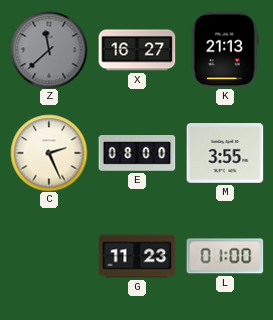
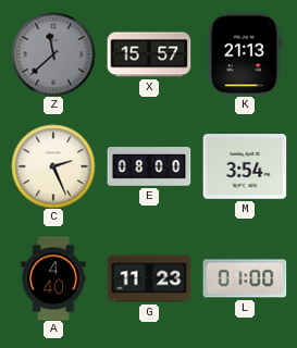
X: 16:27 -> 15:57
M: 3:55 -> 3:54
A: none -> 4:40
